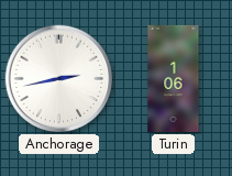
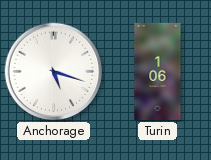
Anchorage: 2:43 -> 5:18
